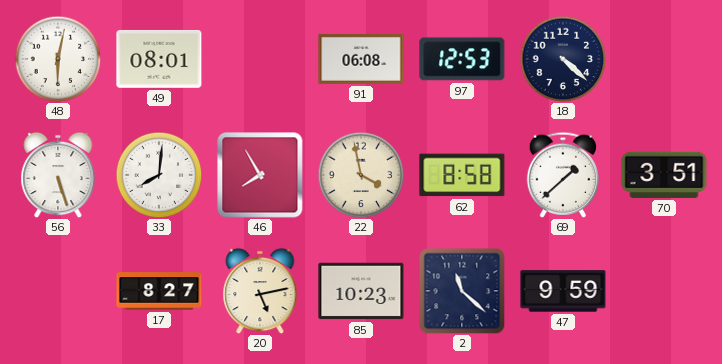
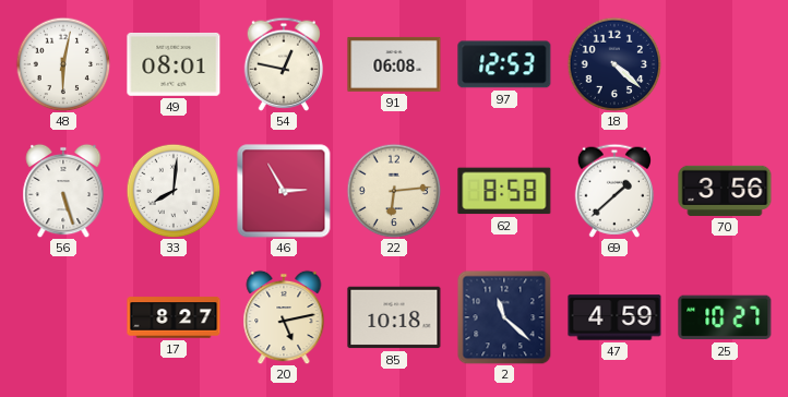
54: none -> 12:47
46: 7:55 -> 2:55
22: 3:58 -> 6:14
70: 3:51 -> 3:56
85: 10:23 -> 10:18
47: 9:59 -> 4:59
25: none -> 10:27
